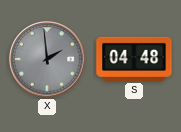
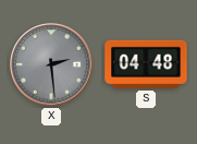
X: 1:59 -> 2:29
